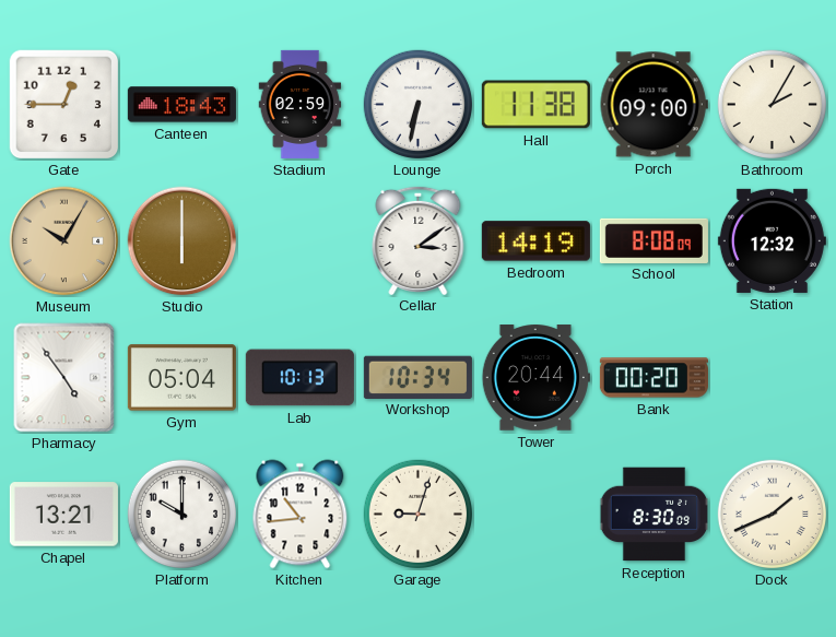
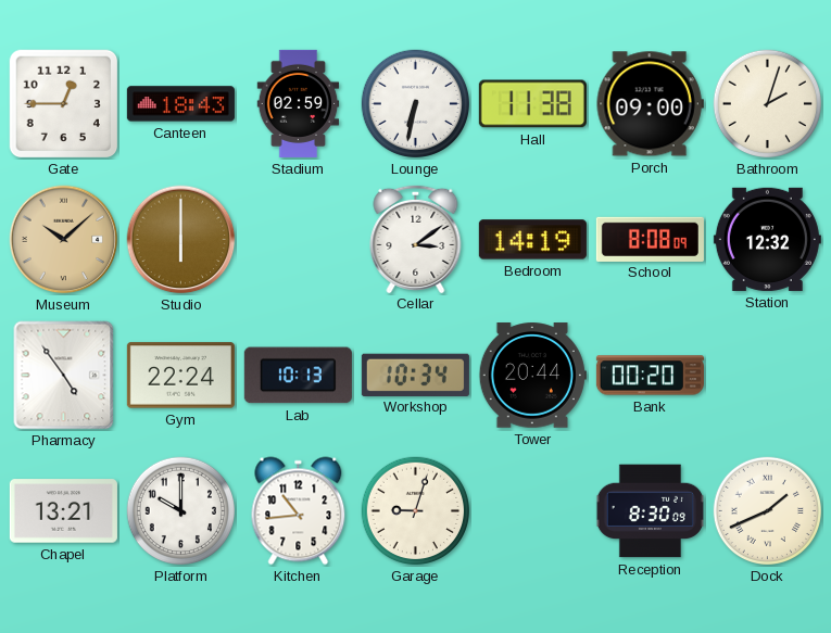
Bathroom: 2:05 -> 2:03
Museum: 10:05 -> 10:08
Gym: 05:04 -> 22:24
